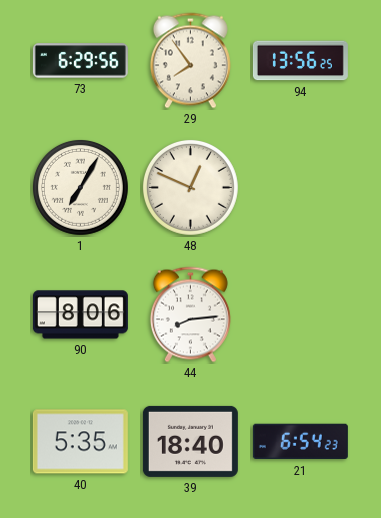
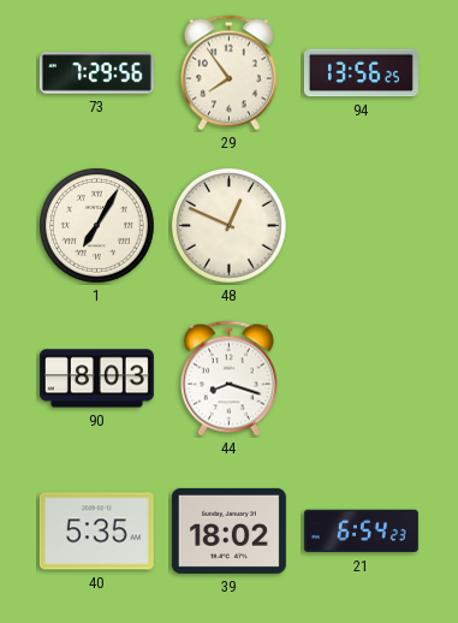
73: 6:29 -> 7:29
90: 8:06 -> 8:03
44: 8:14 -> 8:18
39: 18:40 -> 18:02
